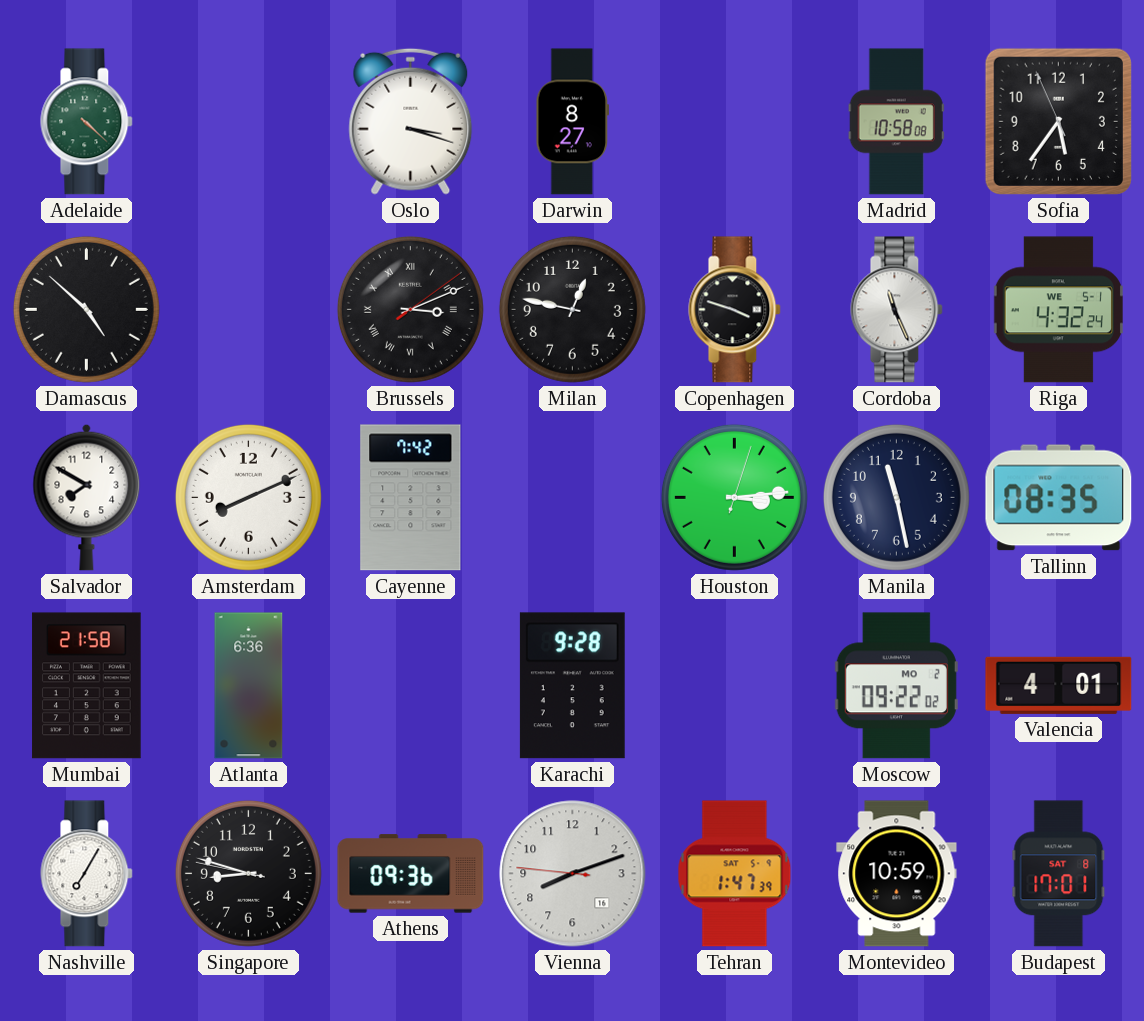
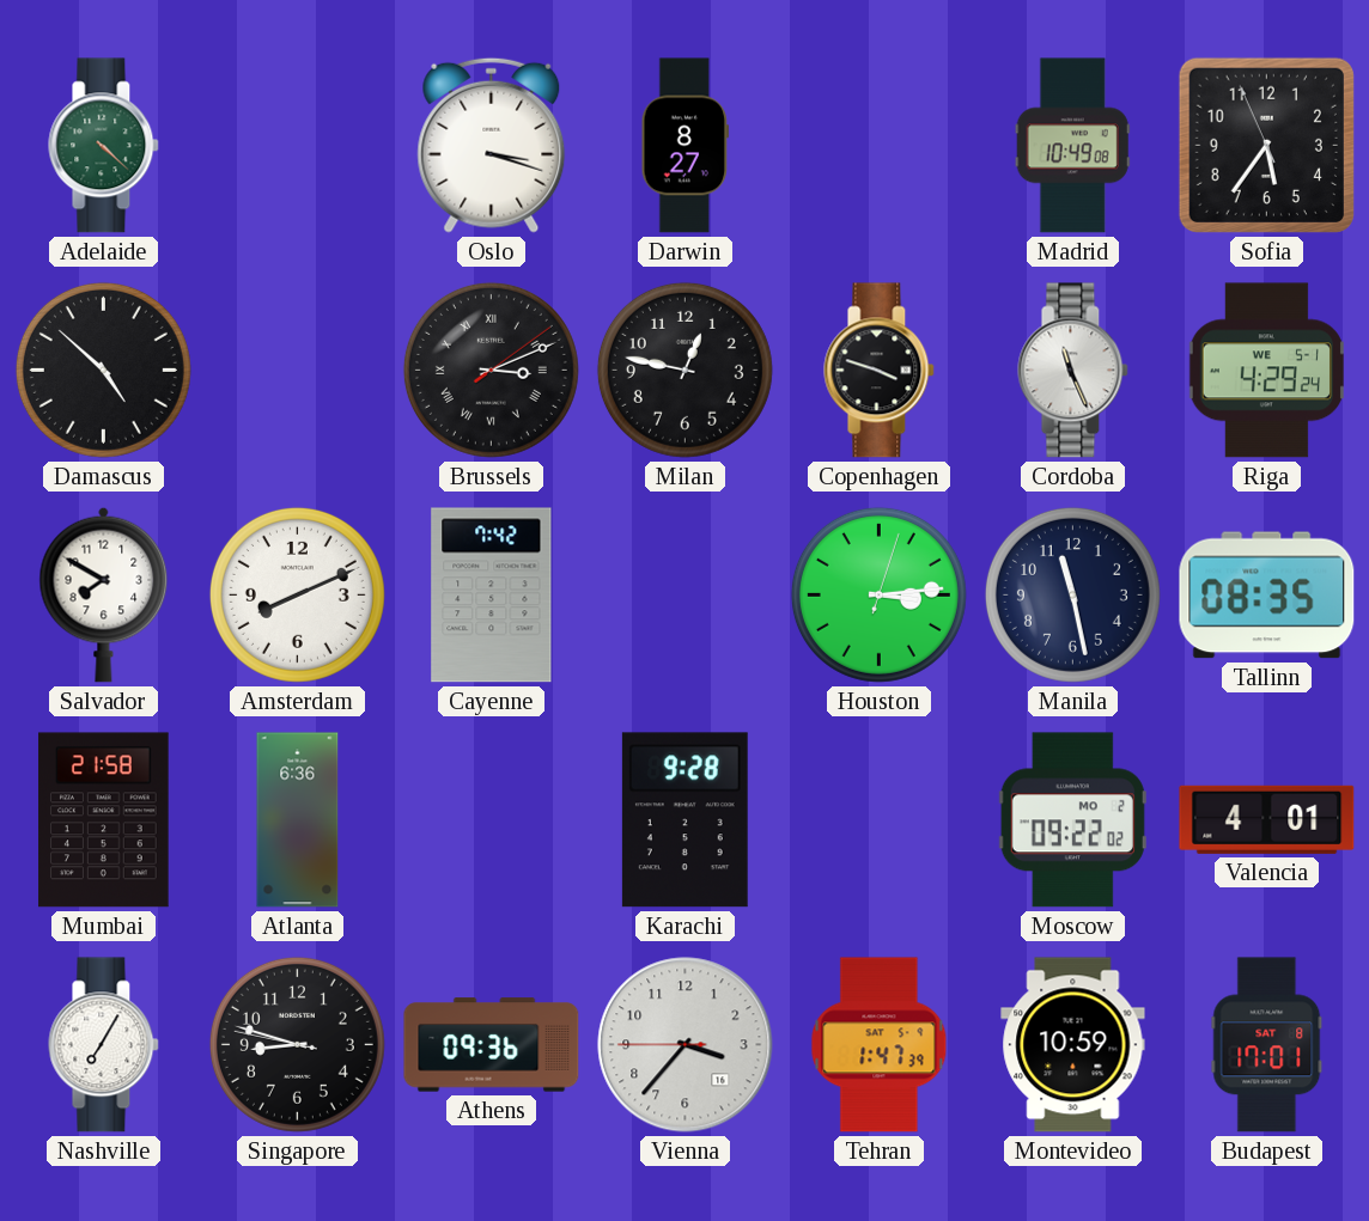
Madrid: 10:58 -> 10:49
Riga: 4:32 -> 4:29
Vienna: 8:11 -> 3:36
